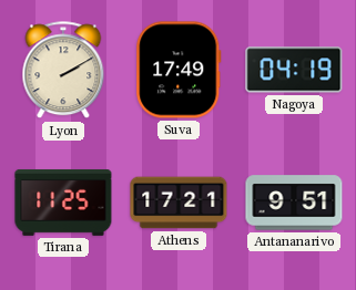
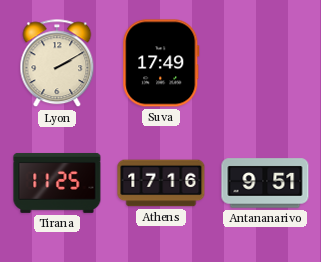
Nagoya: 04:19 -> none
Athens: 17:21 -> 17:16
